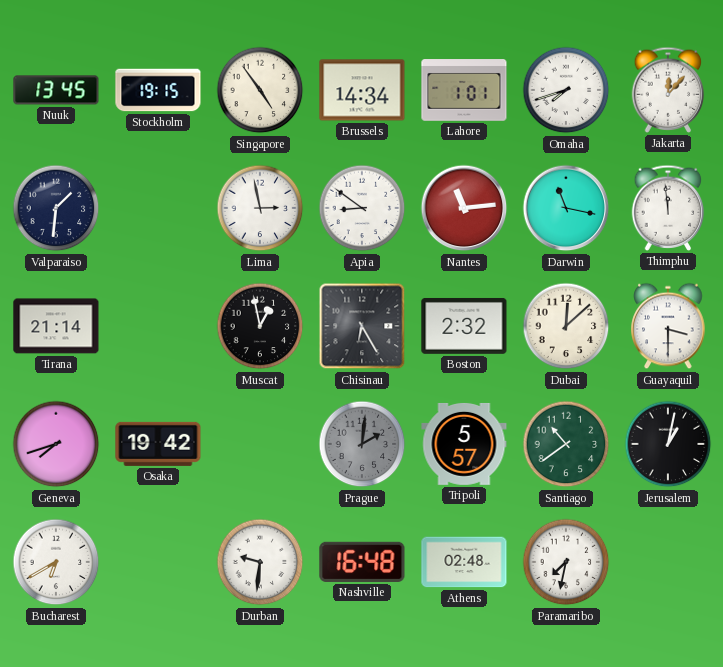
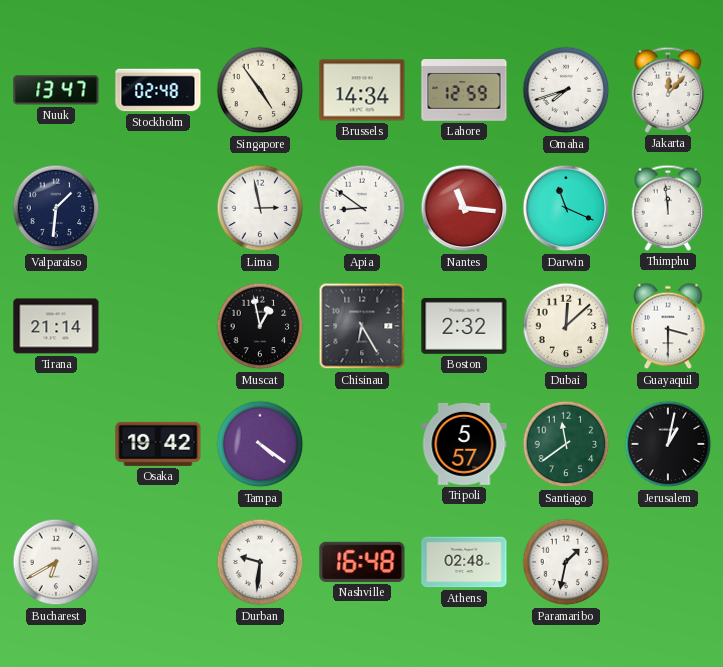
Nuuk: 13:45 -> 13:47
Stockholm: 19:15 -> 02:48
Lahore: 1:01 -> 12:59
Nantes: 11:14 -> 11:16
Darwin: 11:17 -> 11:19
Geneva: 7:42 -> none
Tampa: none -> 4:21
Prague: 2:01 -> none
Santiago: 10:39 -> 11:39
Paramaribo: 7:32 -> 1:32
